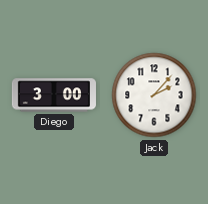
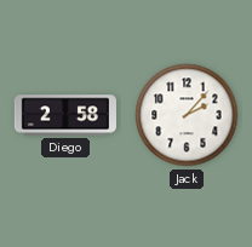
Diego: 3:00 -> 2:58
